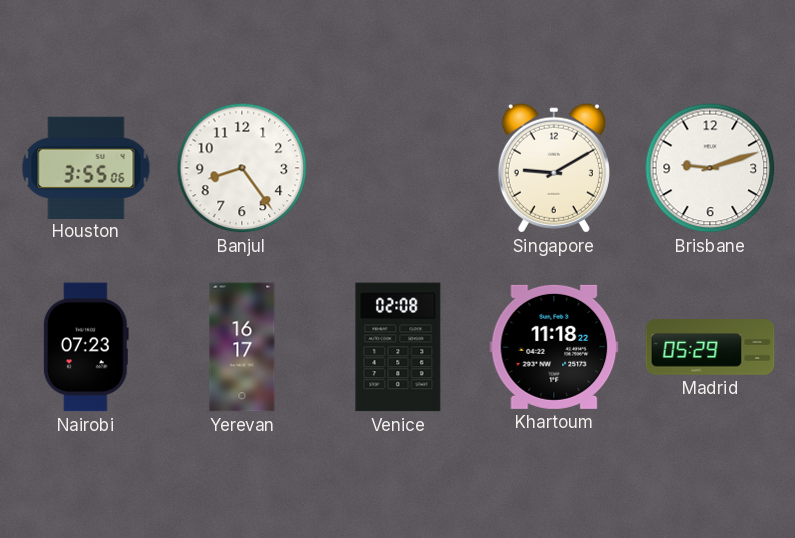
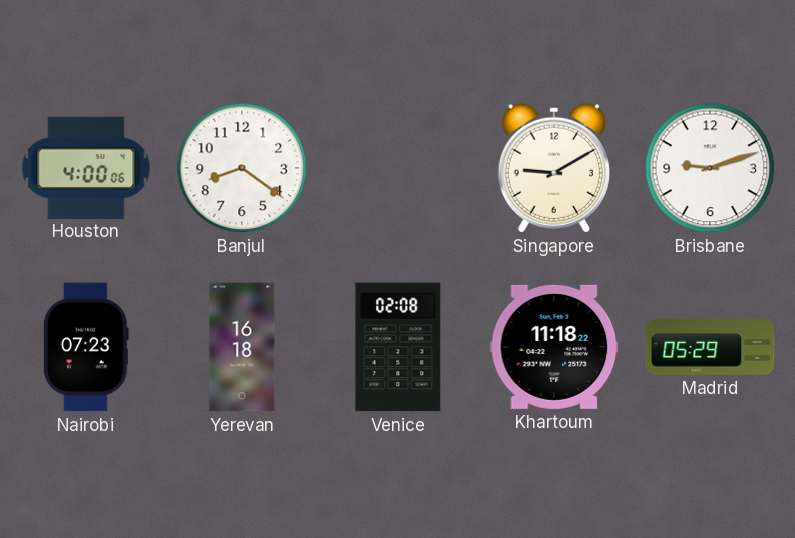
Houston: 3:55 -> 4:00
Banjul: 8:24 -> 8:21
Yerevan: 16:17 -> 16:18
